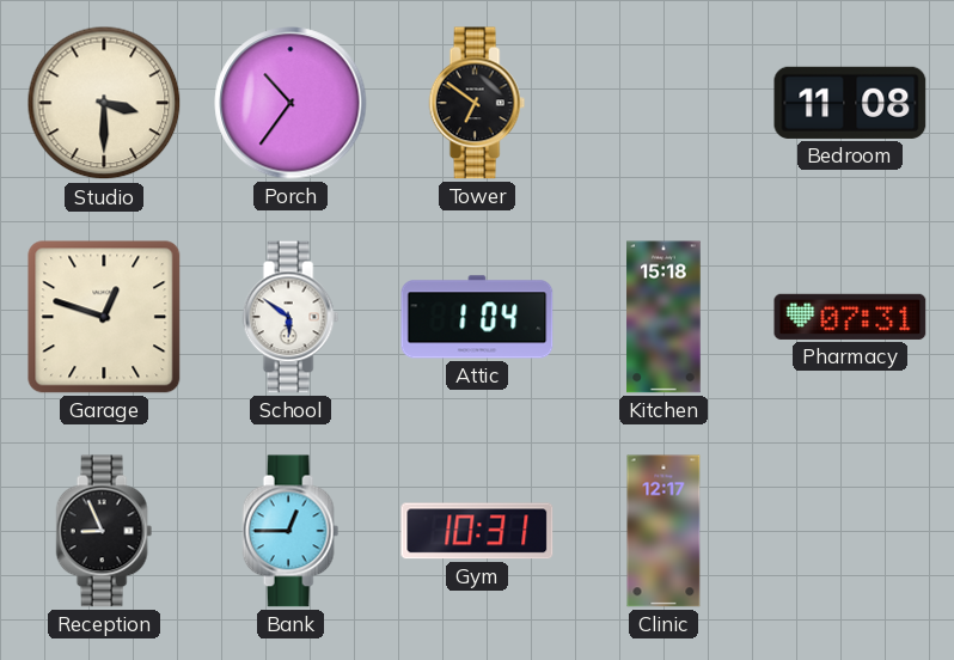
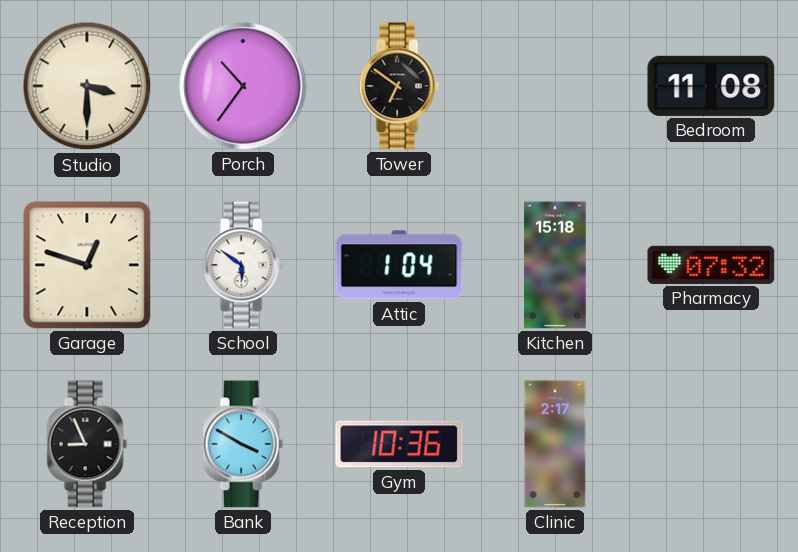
Pharmacy: 07:31 -> 07:32
Bank: 12:45 -> 3:50
Gym: 10:31 -> 10:36
Clinic: 12:17 -> 2:17
